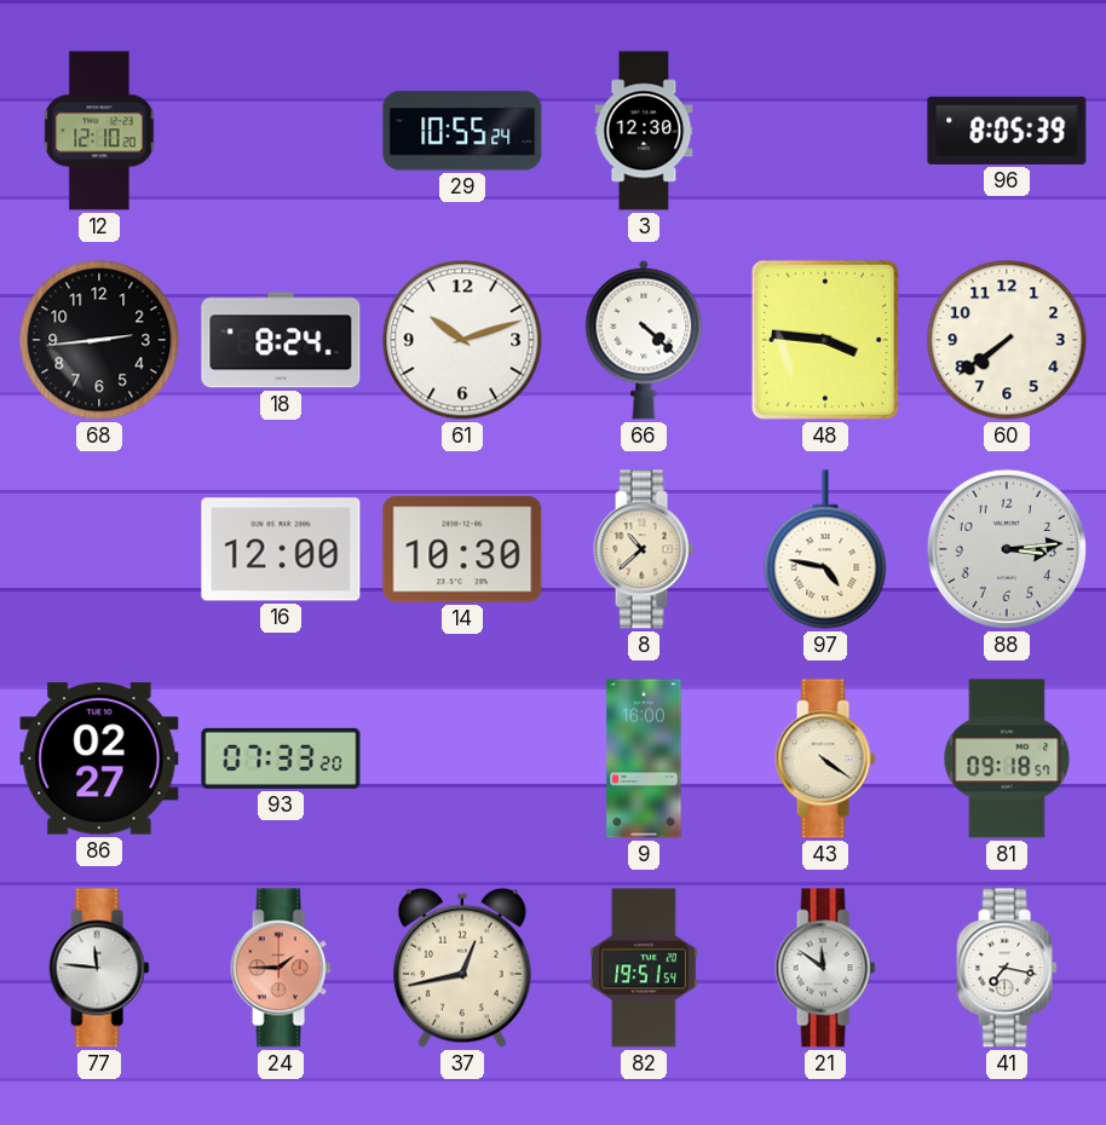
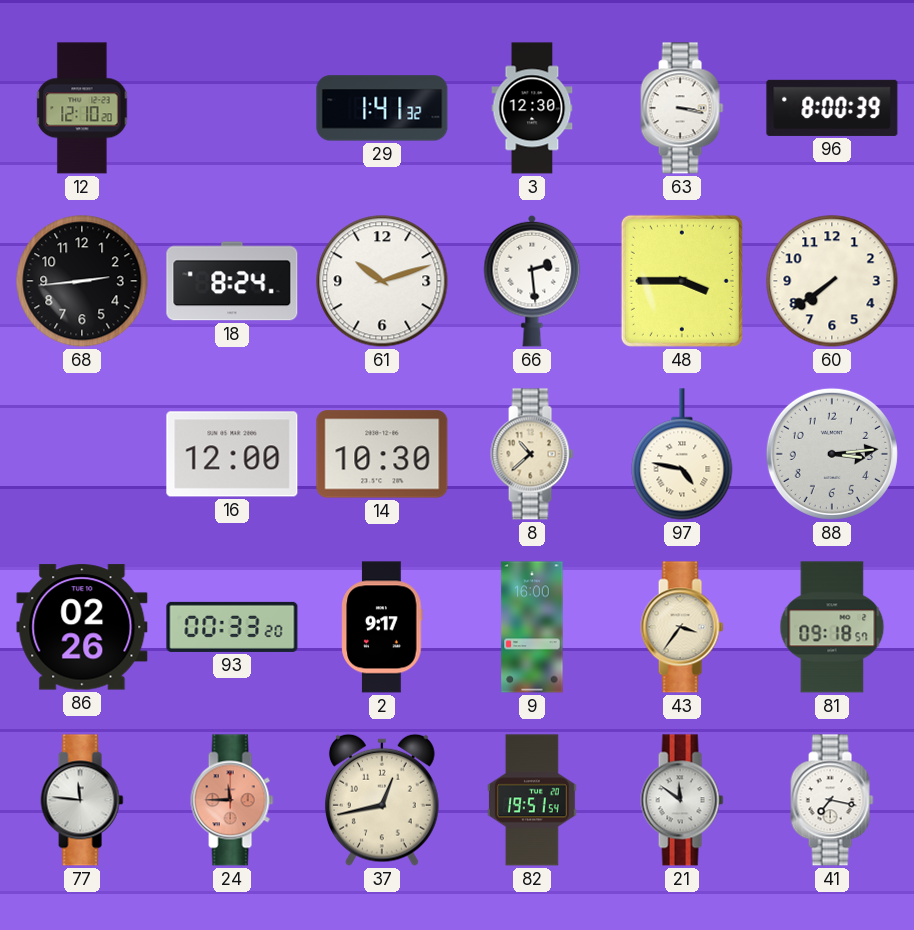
29: 10:55 -> 1:41
63: none -> 3:17
96: 8:05 -> 8:00
66: 4:22 -> 2:29
48: 3:46 -> 3:45
86: 02:27 -> 02:26
93: 07:33 -> 00:33
2: none -> 9:17
43: 4:21 -> 3:36
24: 1:45 -> 11:45
